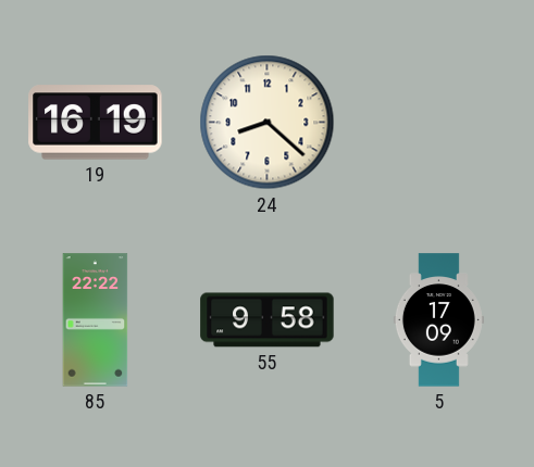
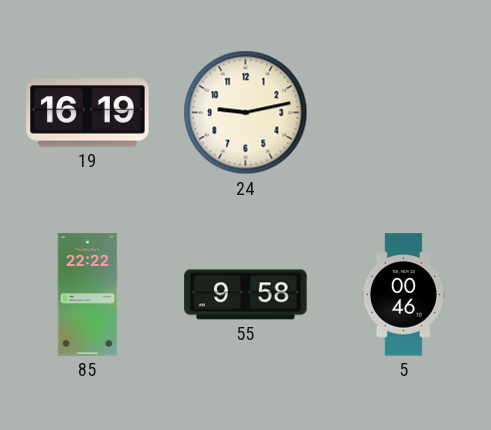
24: 8:22 -> 9:13
5: 17:09 -> 00:46
